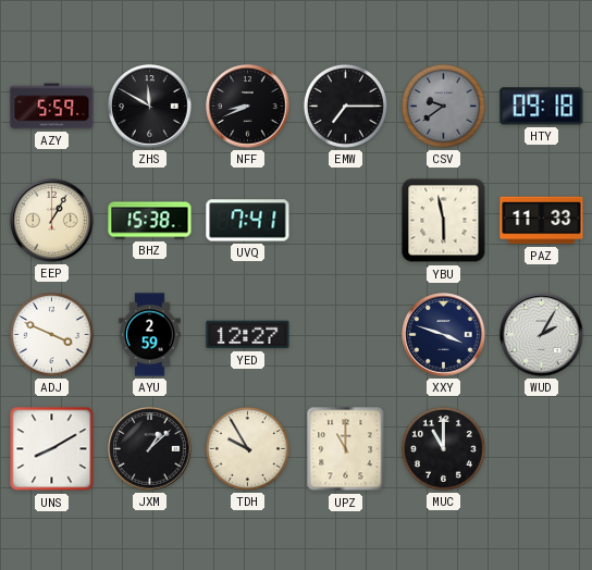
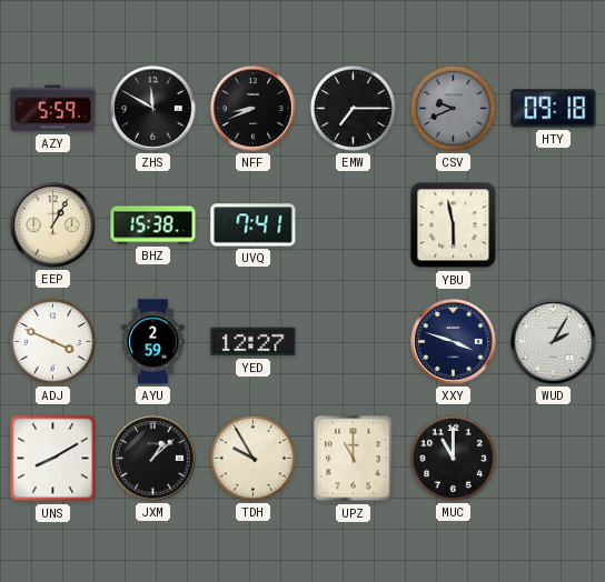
CSV: 9:39 -> 9:41
PAZ: 11:33 -> none
